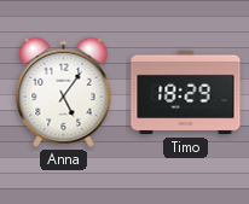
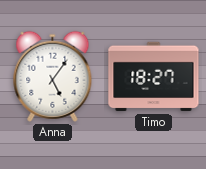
Timo: 18:29 -> 18:27
